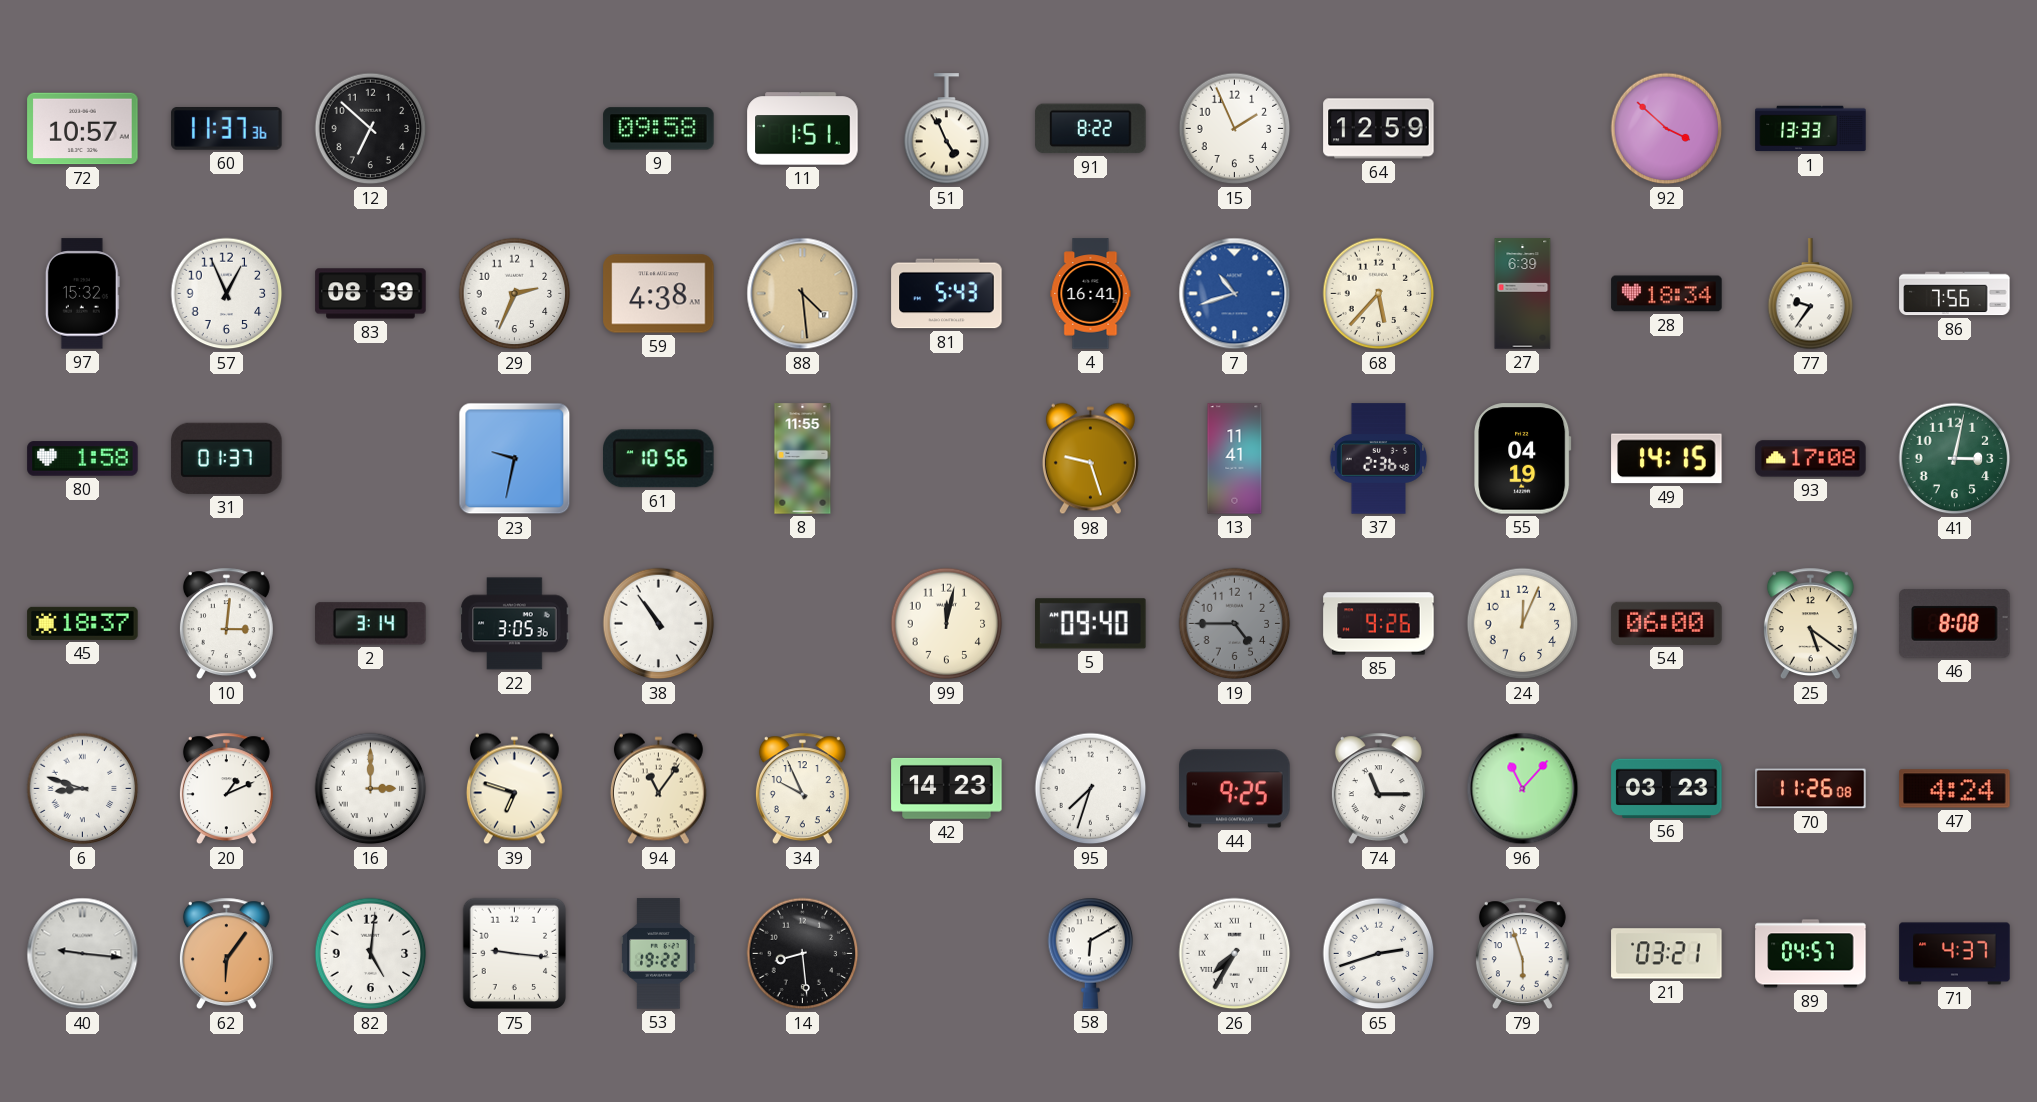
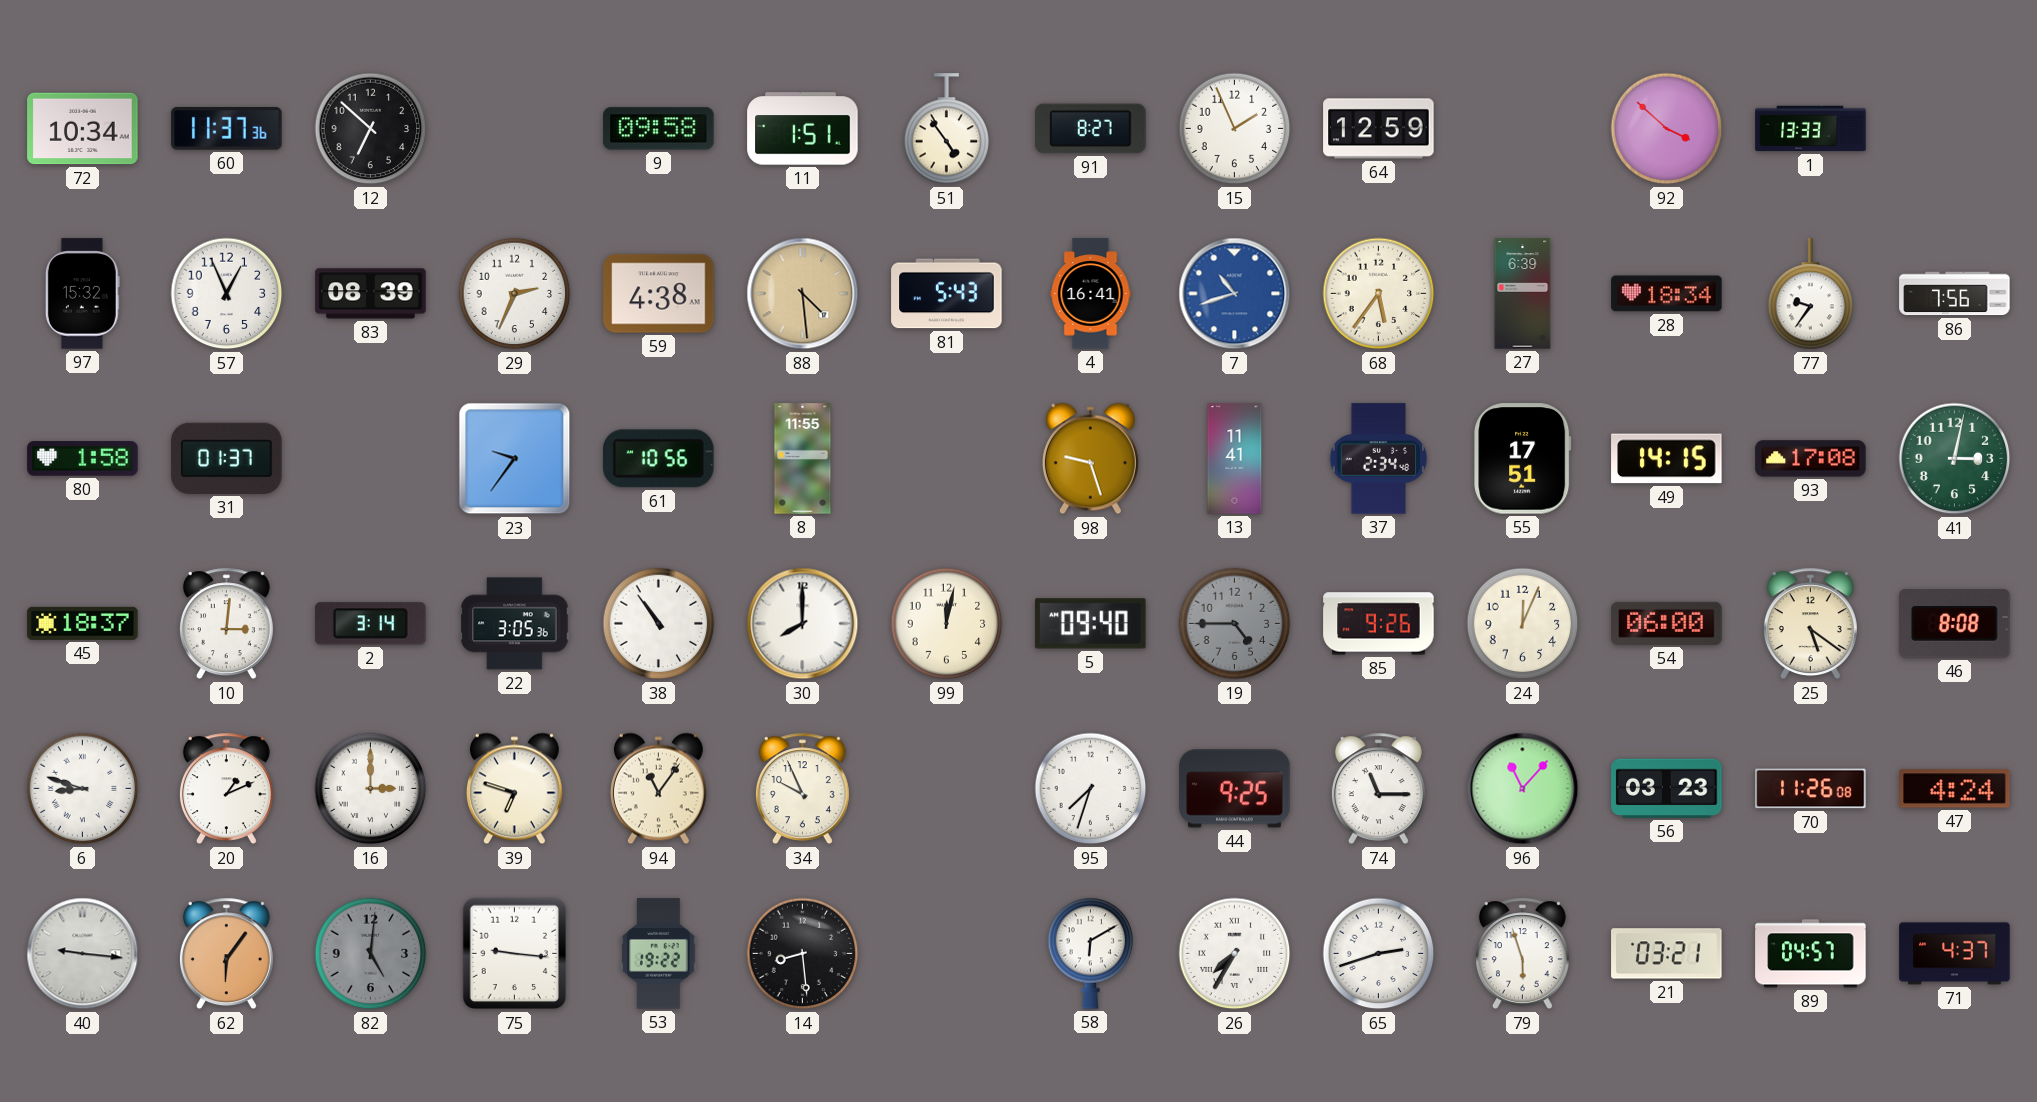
72: 10:57 -> 10:34
51: 4:56 -> 4:54
91: 8:22 -> 8:27
68: 5:37 -> 5:36
23: 9:32 -> 9:36
37: 2:36 -> 2:34
55: 04:19 -> 17:51
30: none -> 8:00
42: 14:23 -> none
82 dial: white -> grey
